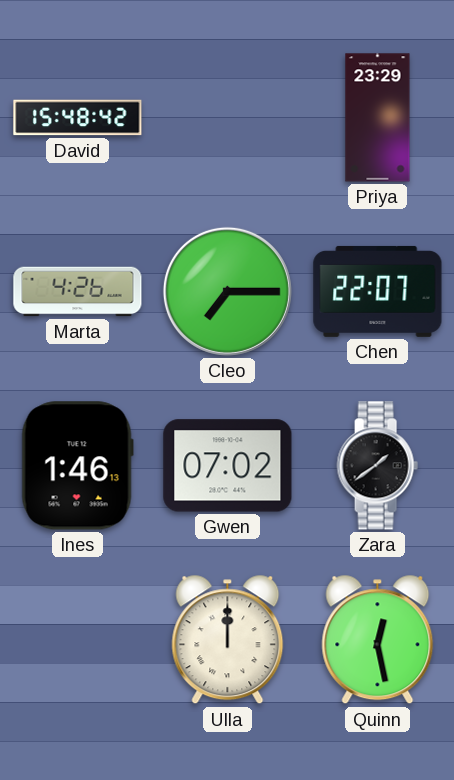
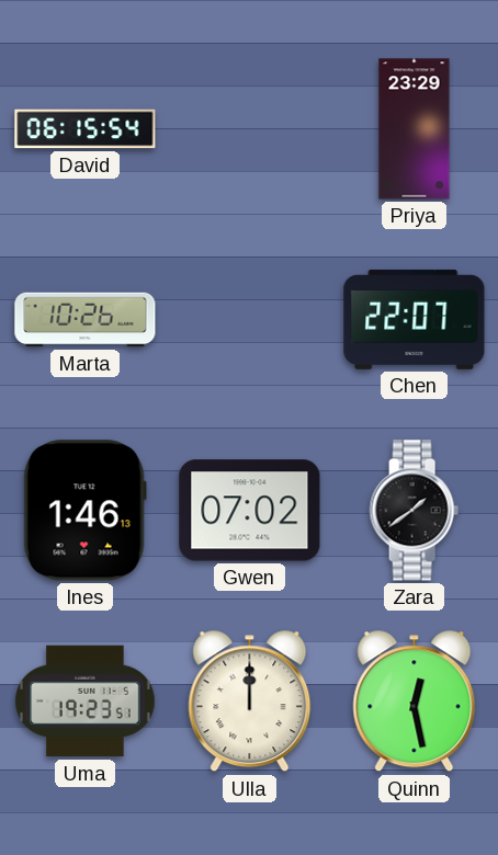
David: 15:48 -> 06:15
Marta: 4:26 -> 10:26
Cleo: 7:15 -> none
Uma: none -> 19:23
